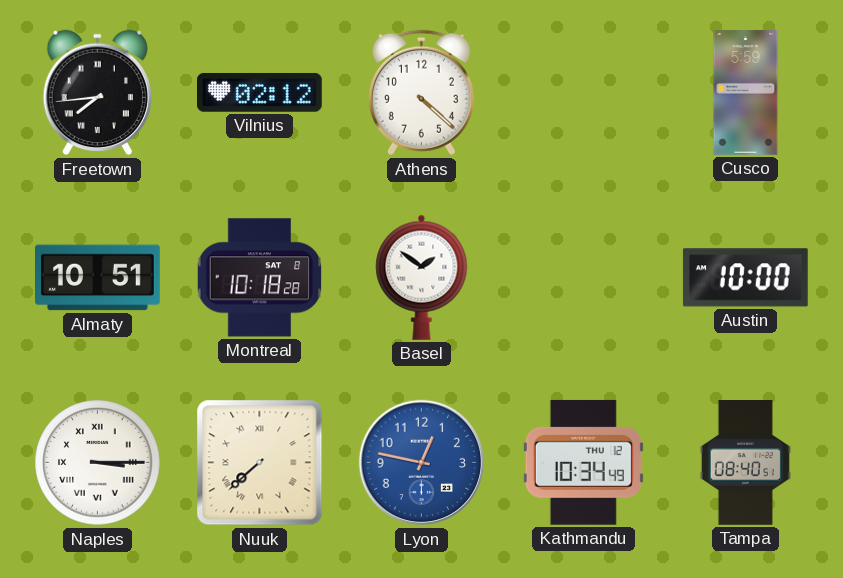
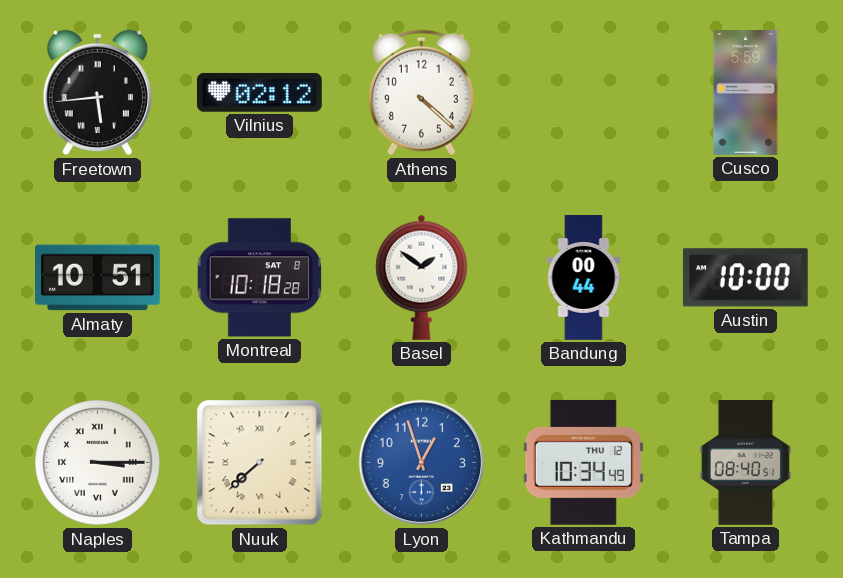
Freetown: 7:44 -> 5:44
Bandung: none -> 00:44
Lyon: 12:47 -> 12:57
